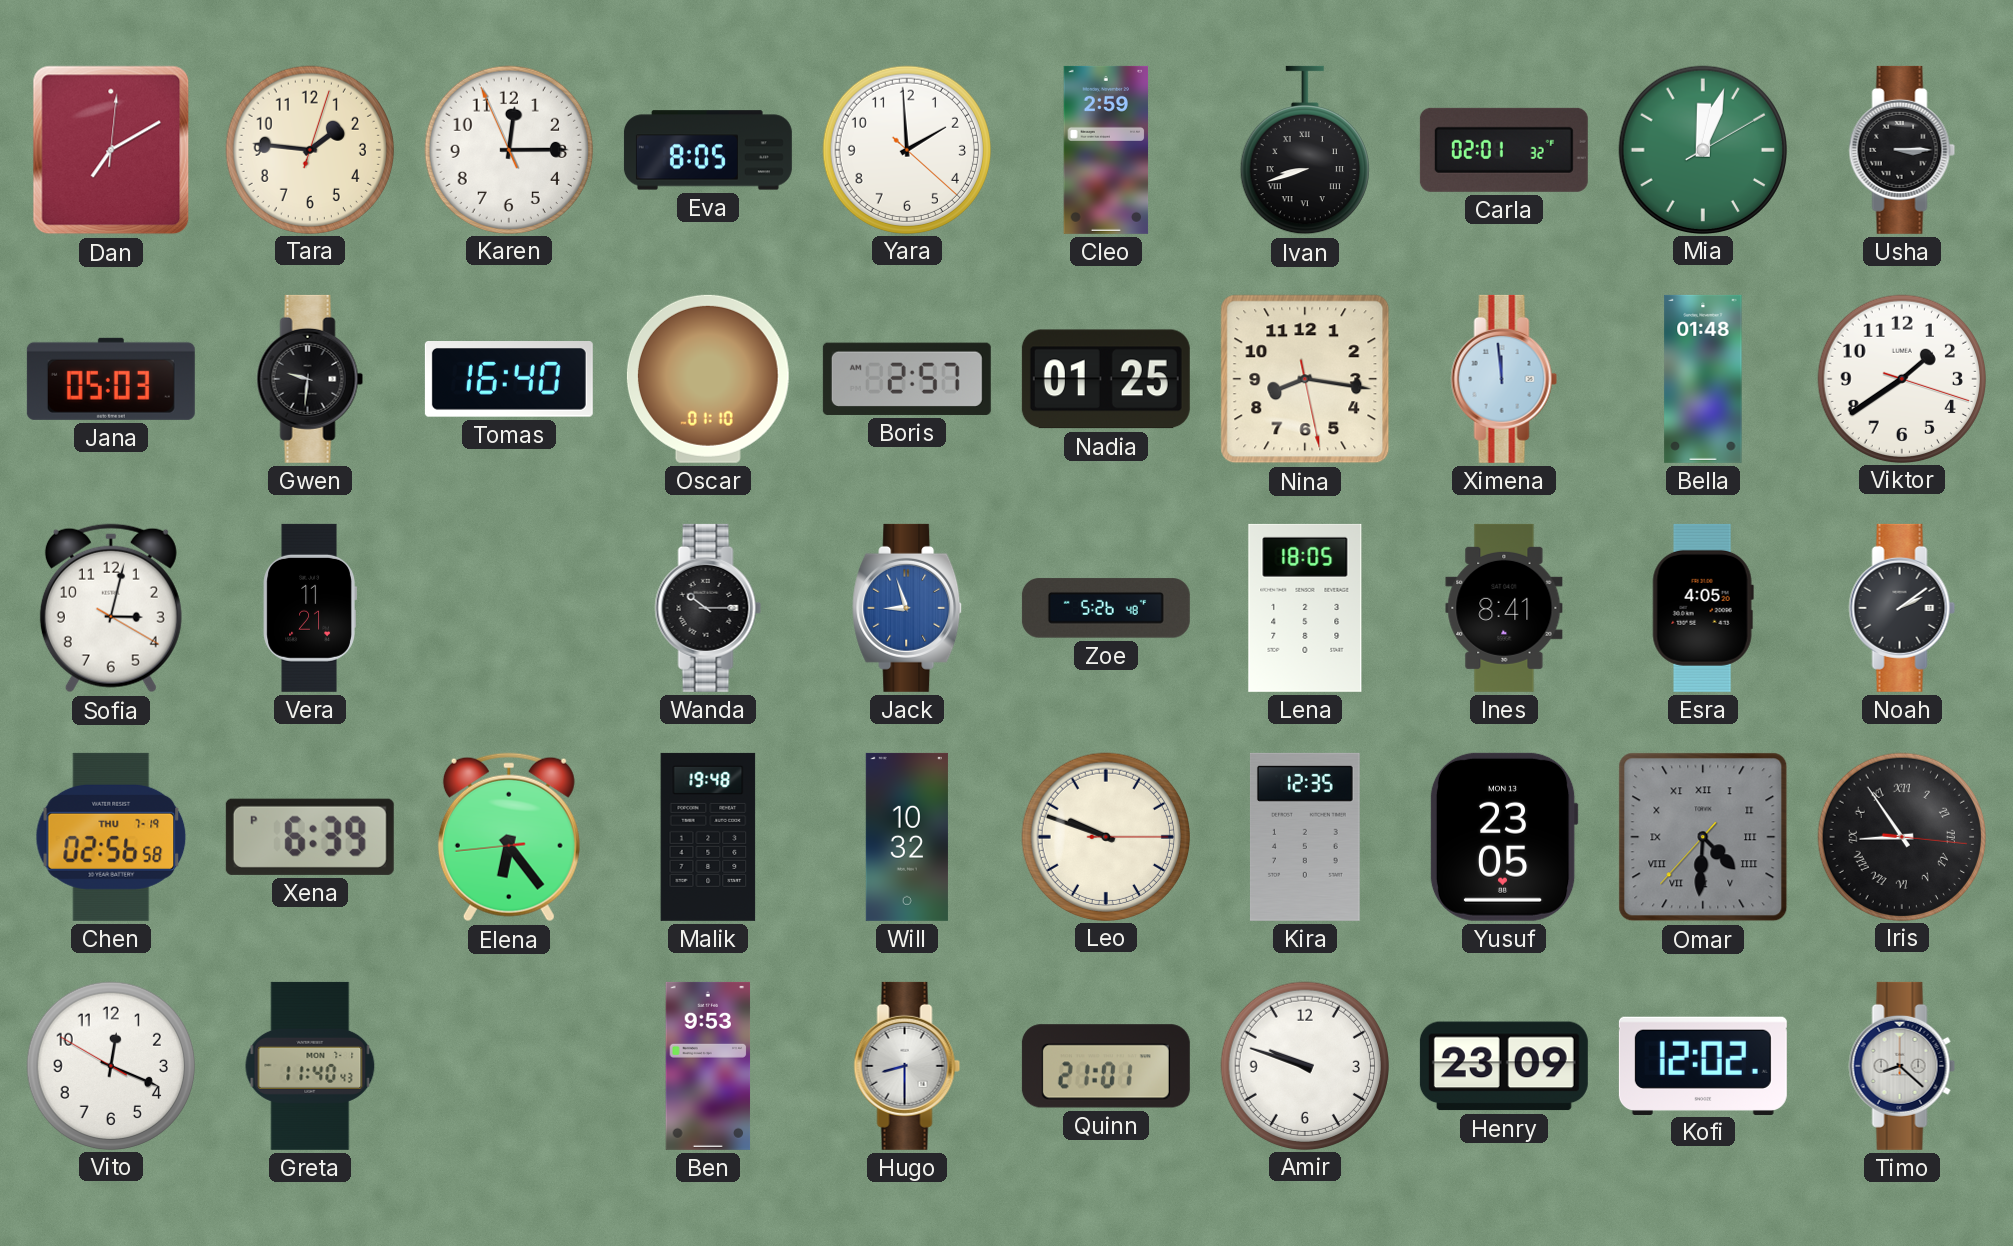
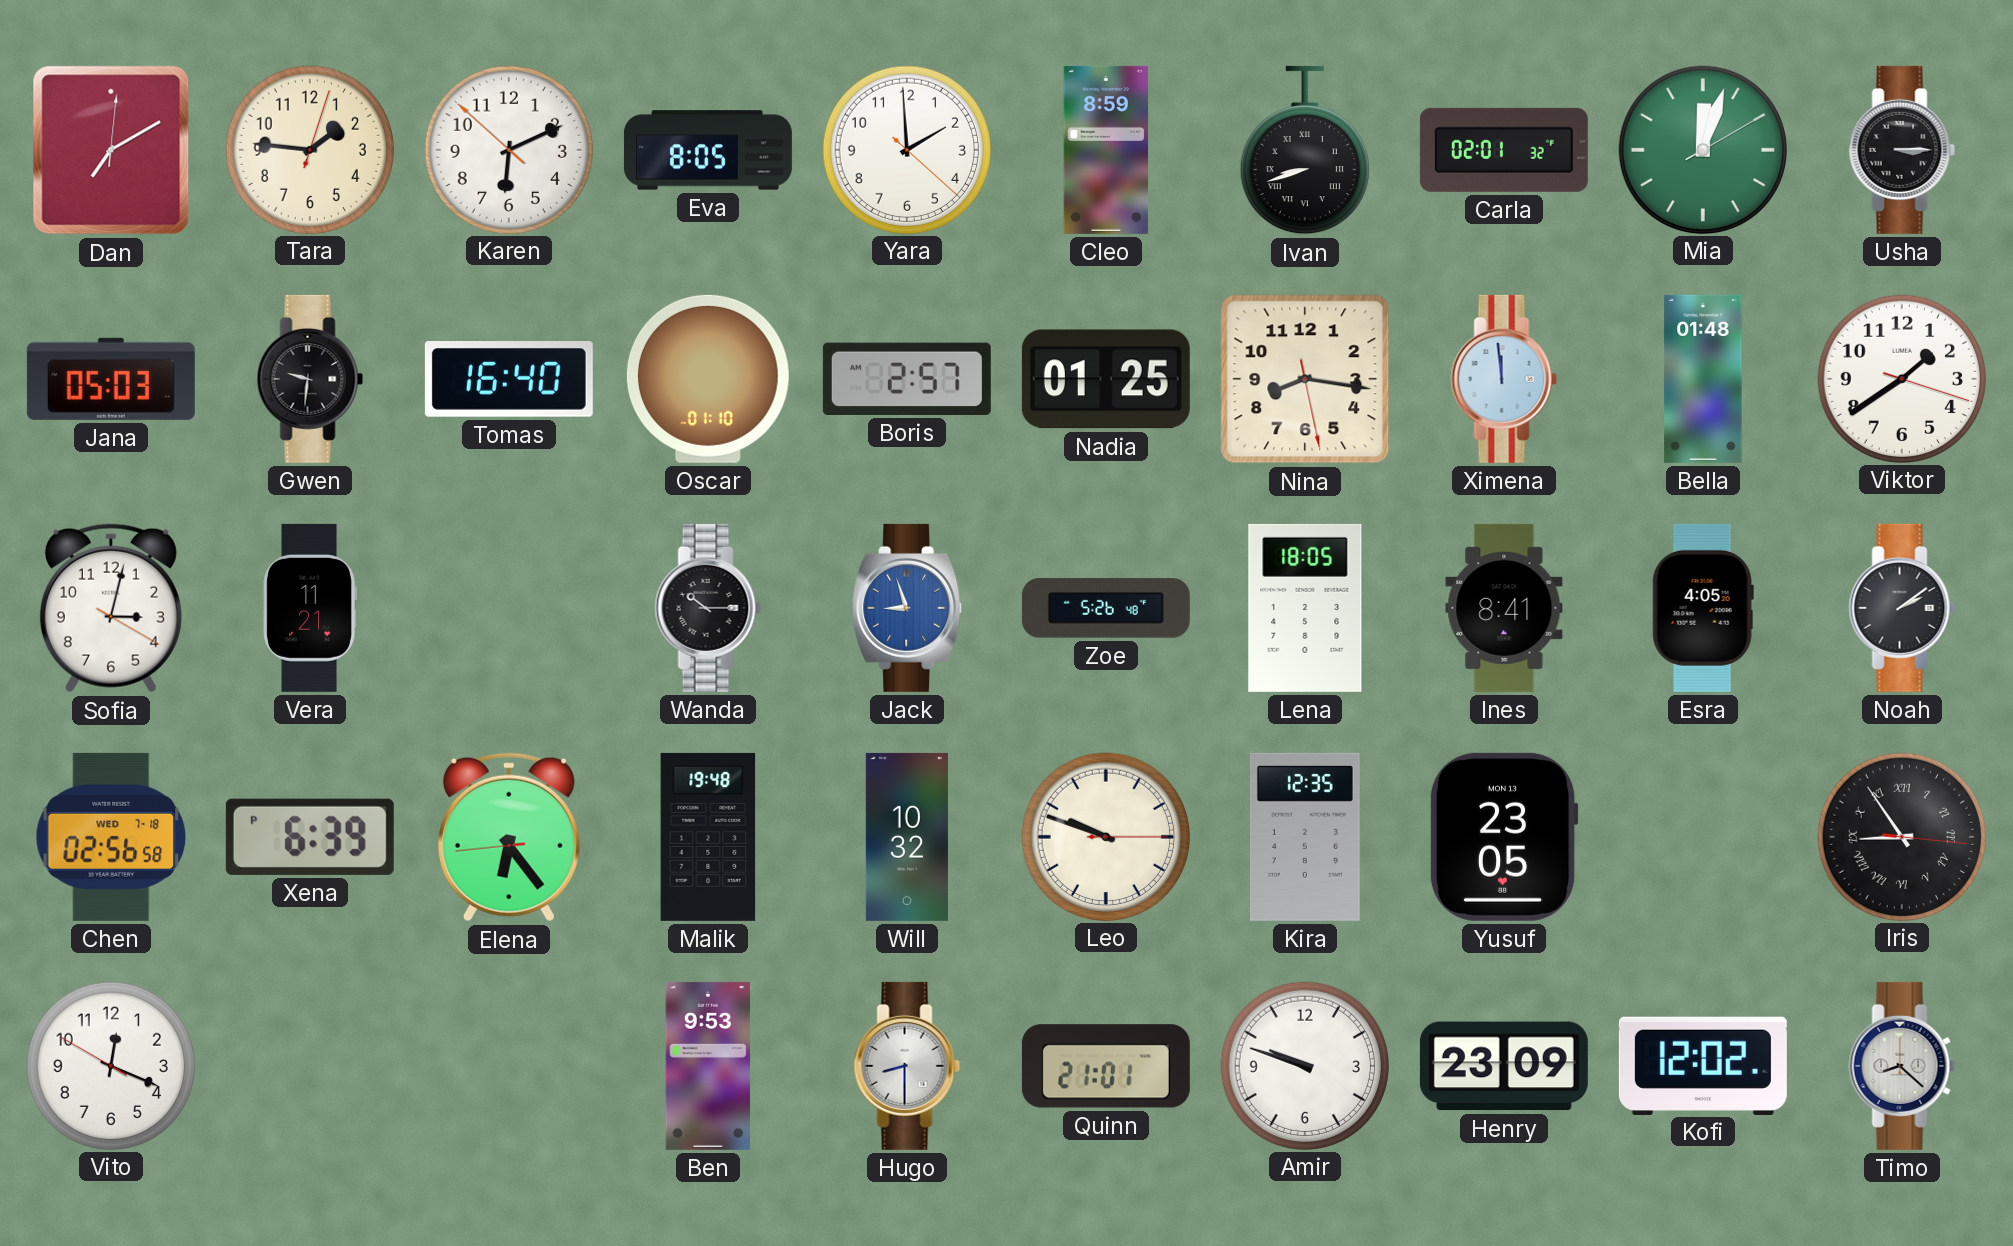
Karen: 12:14 -> 6:10
Cleo: 2:59 -> 8:59
Chen date: THU 7-19 -> WED 7-18
Omar: 4:30 -> none
Greta: 11:40 -> none
